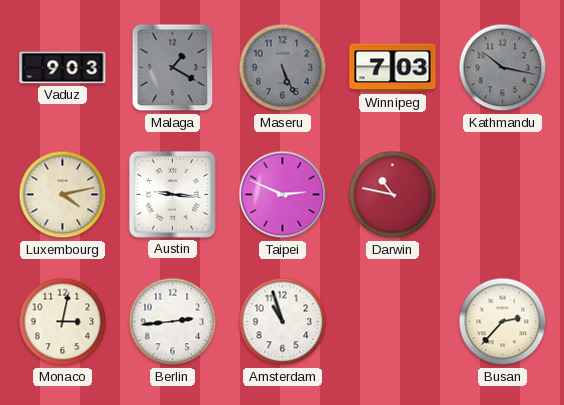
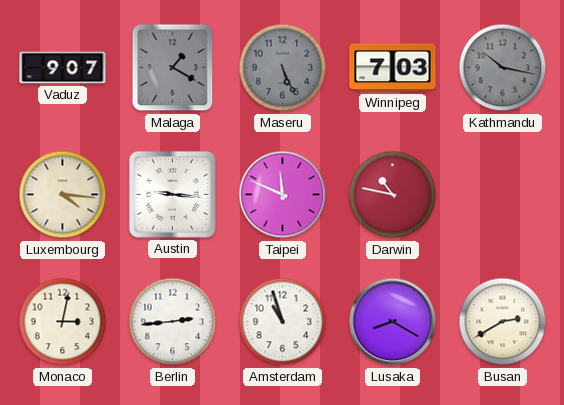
Vaduz: 9:03 -> 9:07
Luxembourg: 4:13 -> 4:16
Taipei: 2:49 -> 11:49
Lusaka: none -> 8:20
Busan: 2:37 -> 2:40
